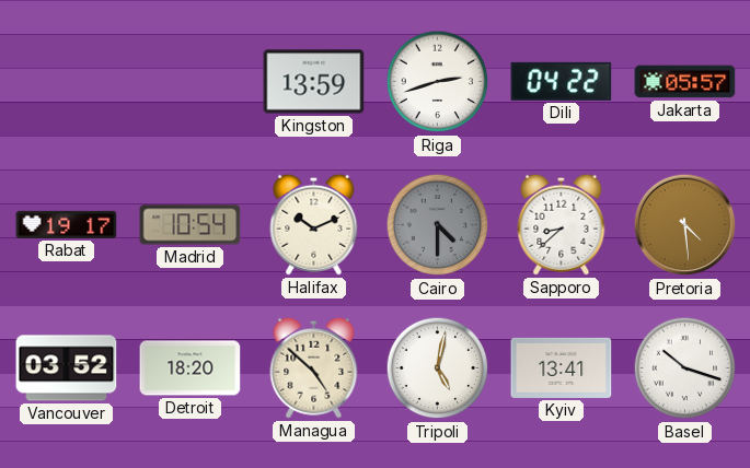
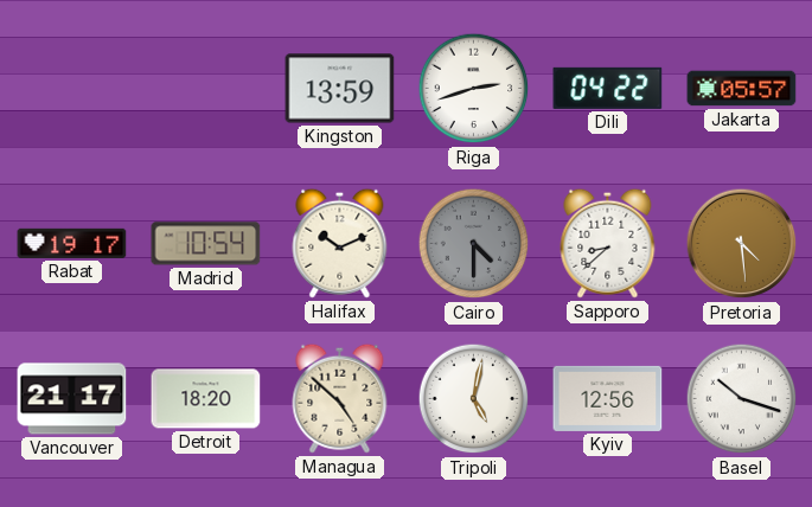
Vancouver: 03:52 -> 21:17
Kyiv: 13:41 -> 12:56
